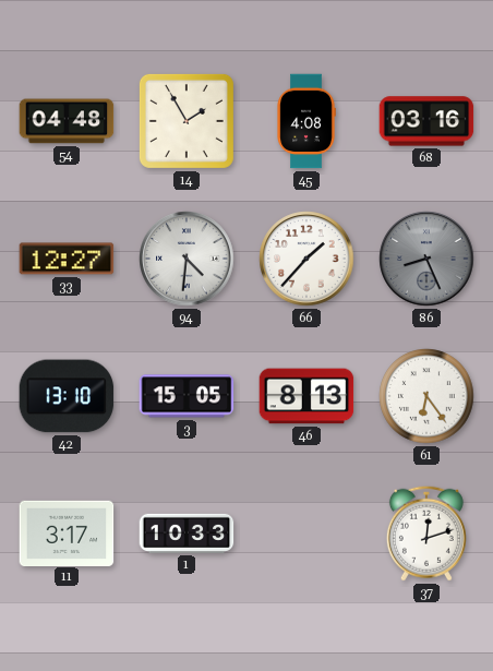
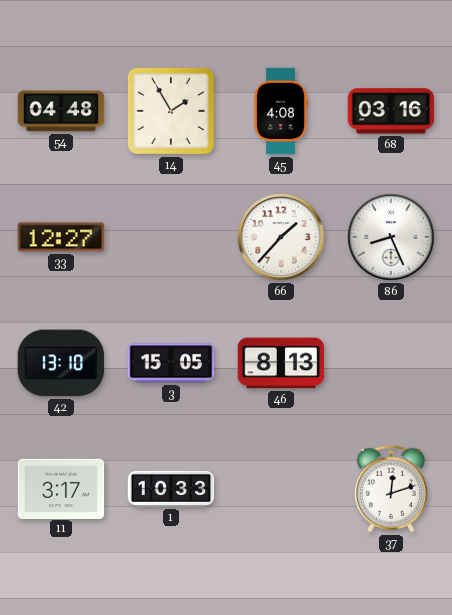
94: 4:31 -> none
86 dial: grey -> white
61: 6:24 -> none
